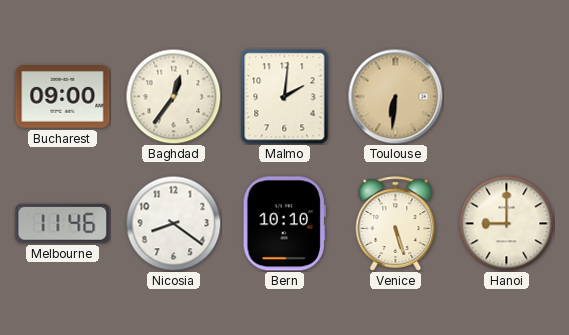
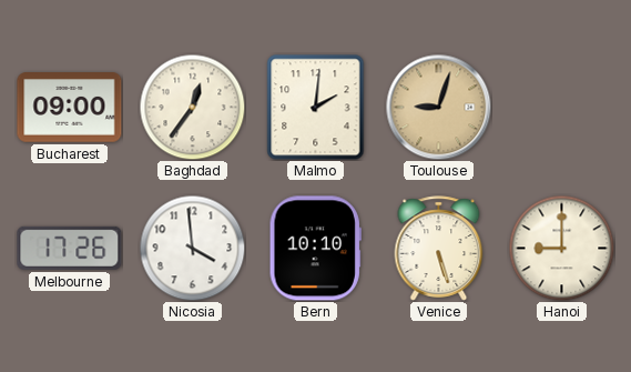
Toulouse: 6:31 -> 9:03
Melbourne: 11:46 -> 17:26
Nicosia: 8:21 -> 3:59
